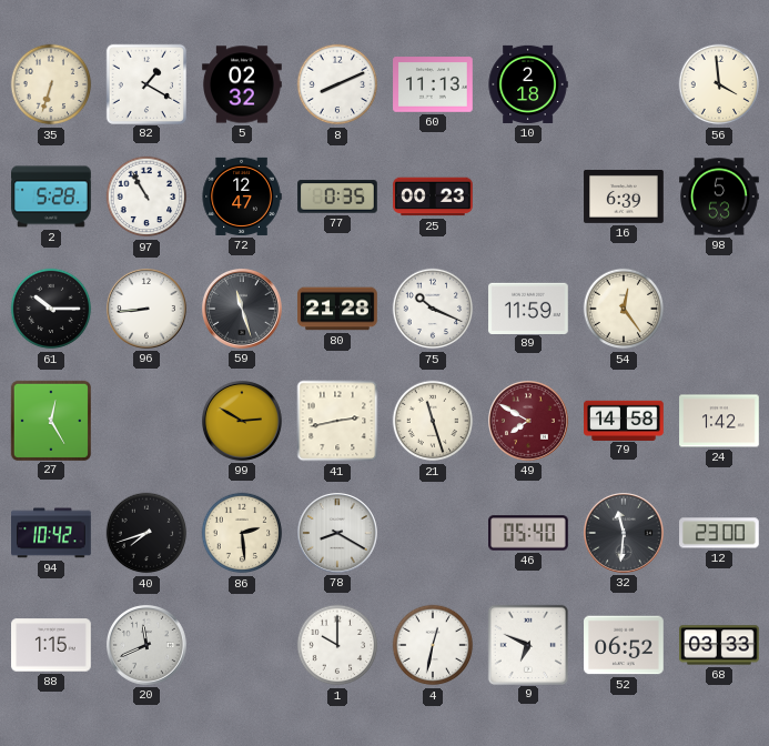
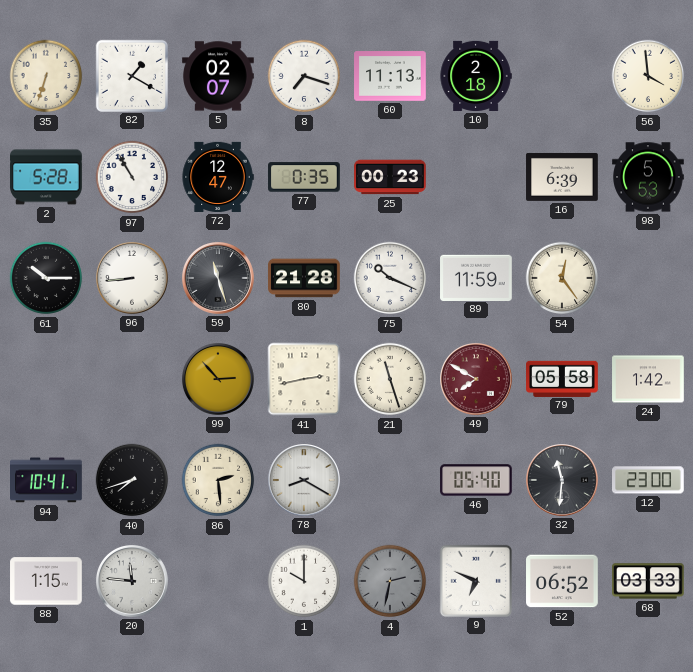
5: 02:32 -> 02:07
8: 8:11 -> 7:18
27: 12:25 -> none
99: 2:50 -> 2:53
79: 14:58 -> 05:58
94: 10:42 -> 10:41
20: 11:41 -> 11:46
4: 12:32 -> 2:32
4 dial: white -> grey
